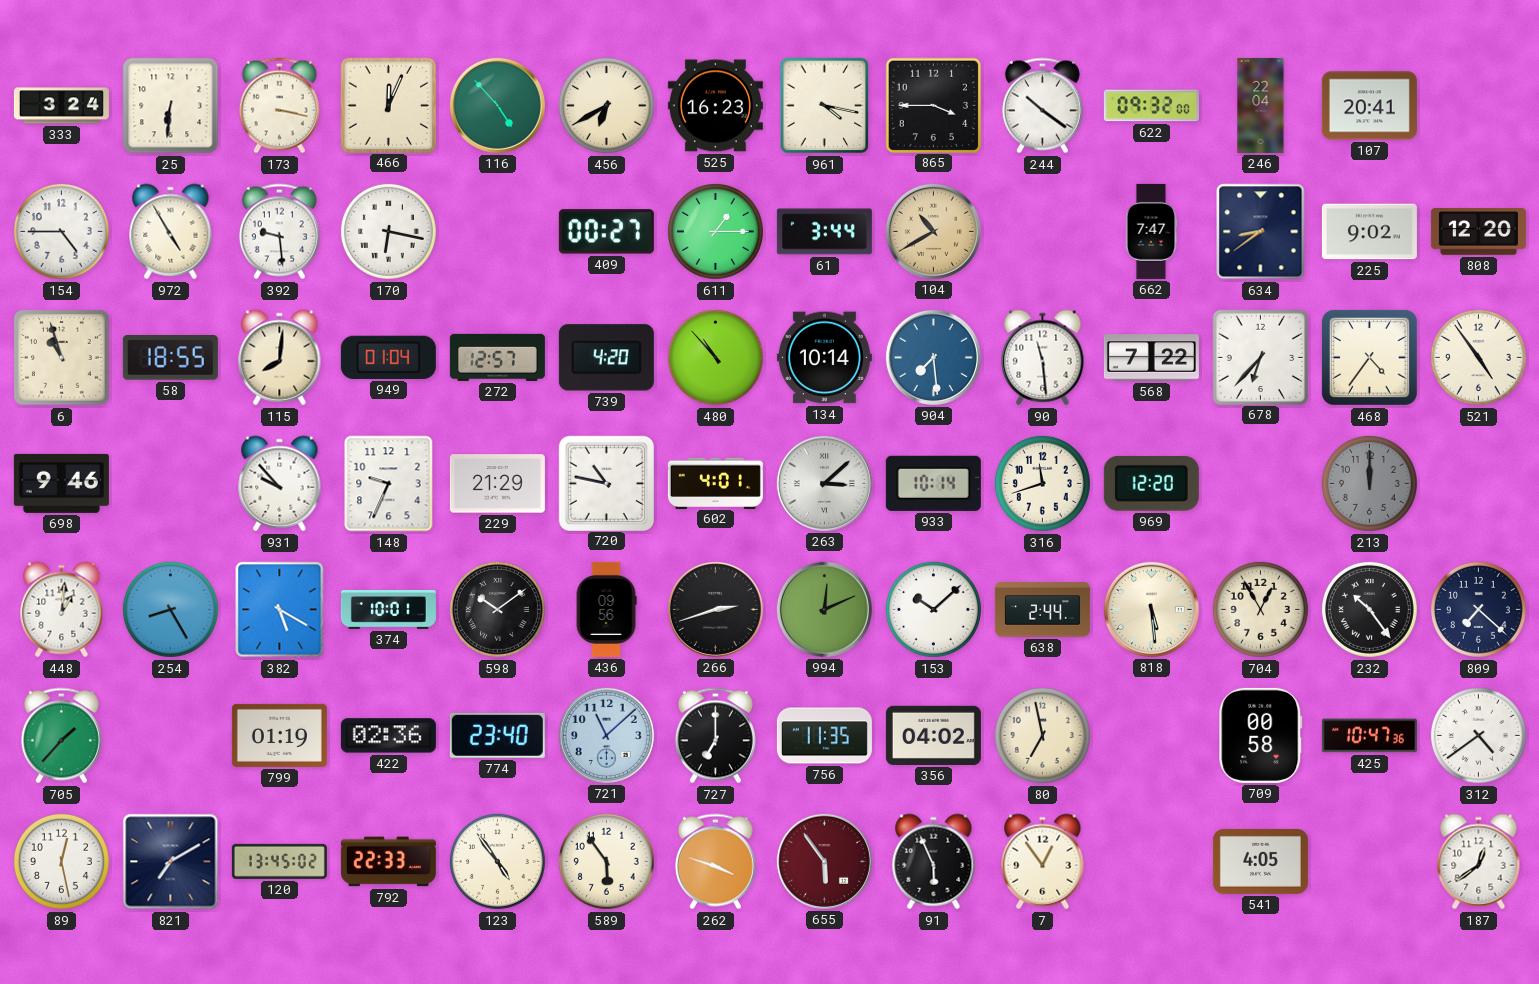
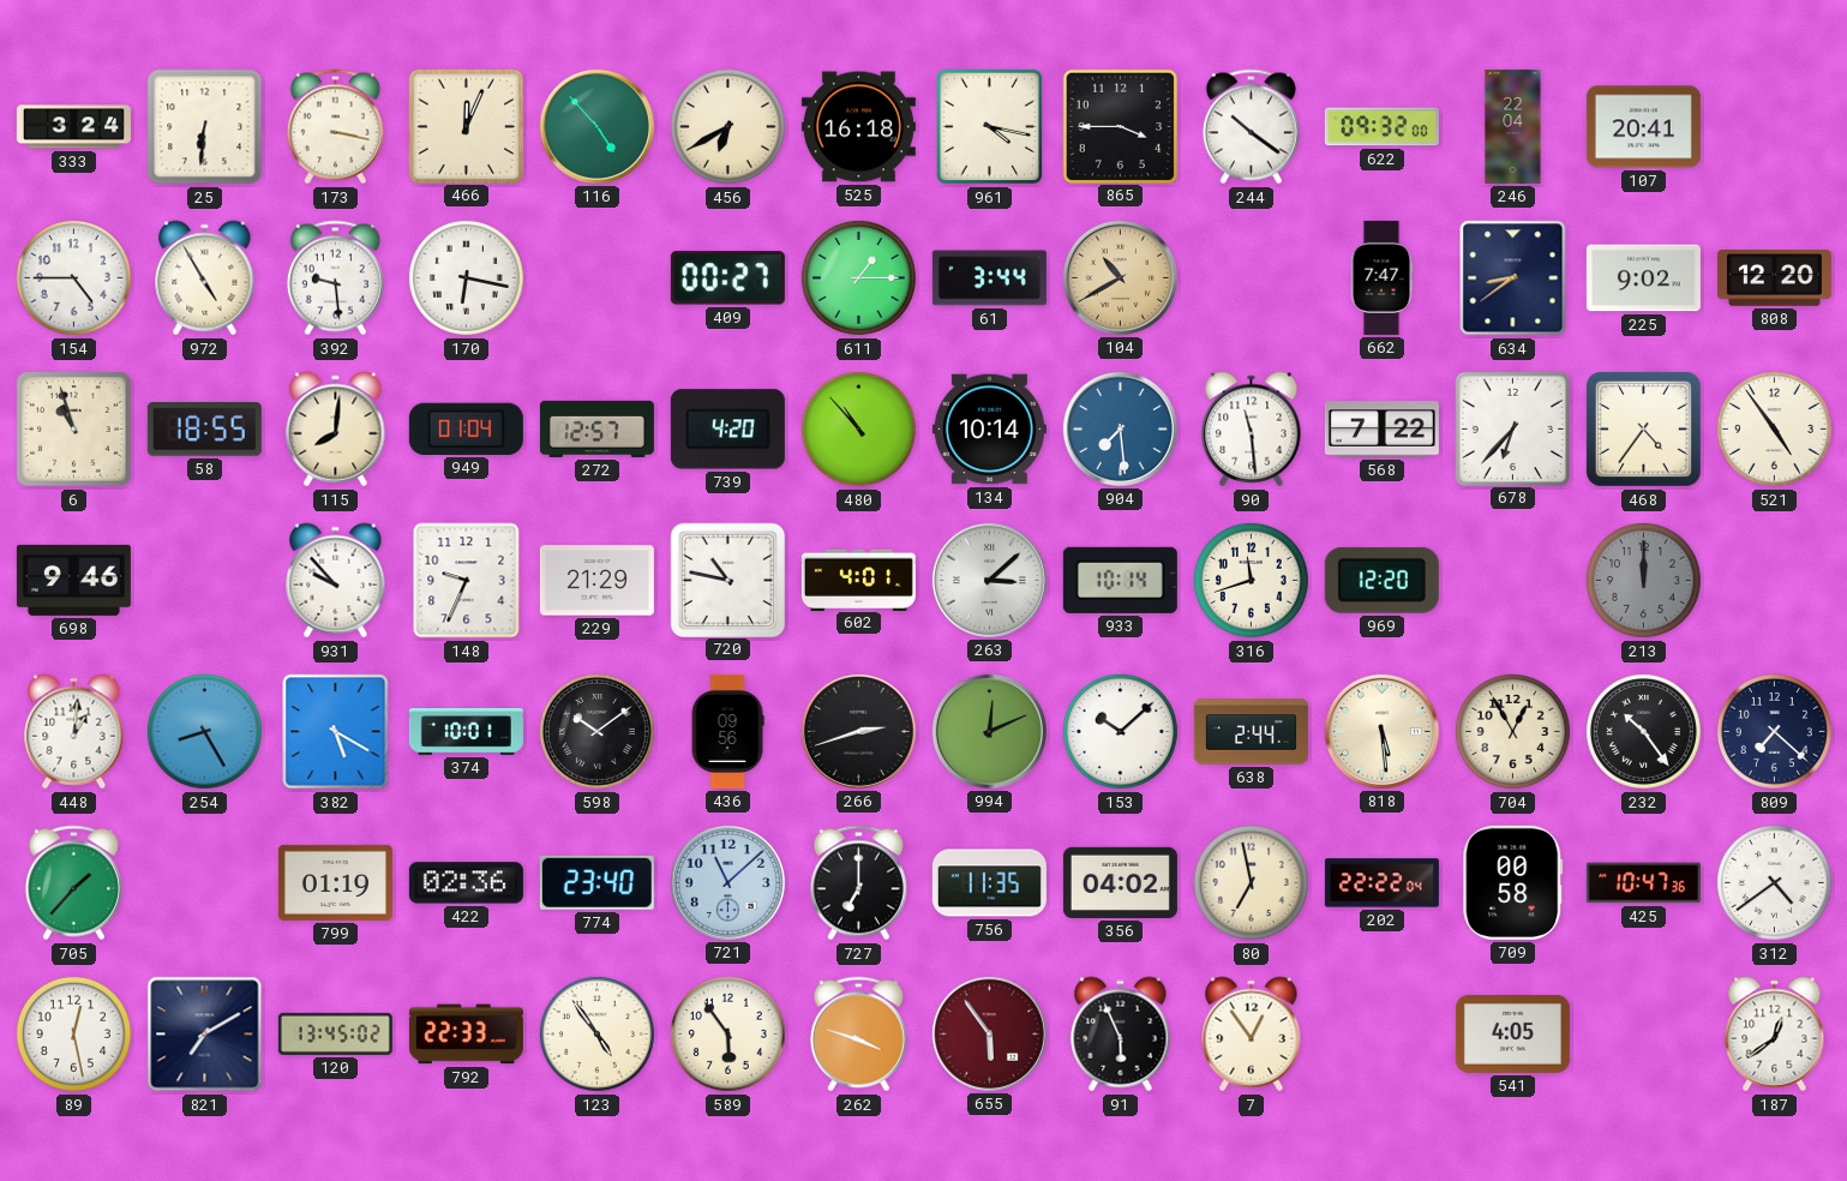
525: 16:23 -> 16:18
202: none -> 22:22
